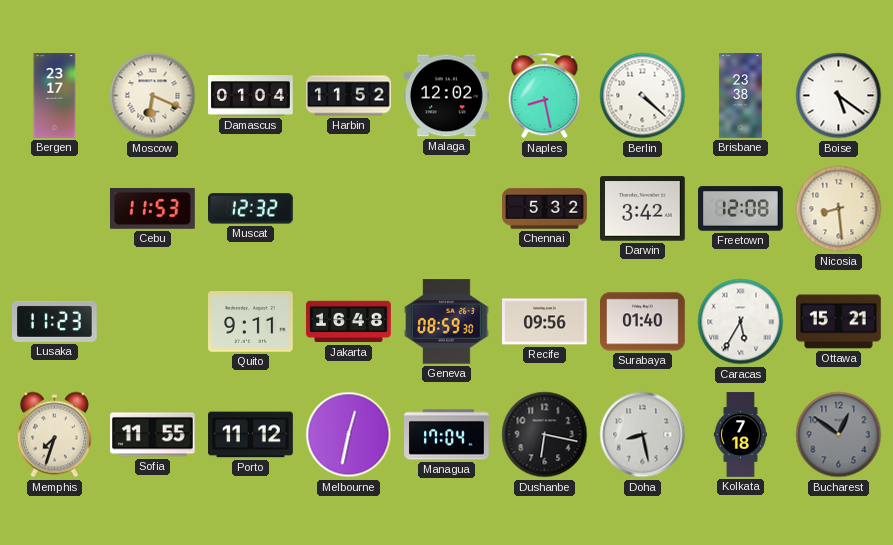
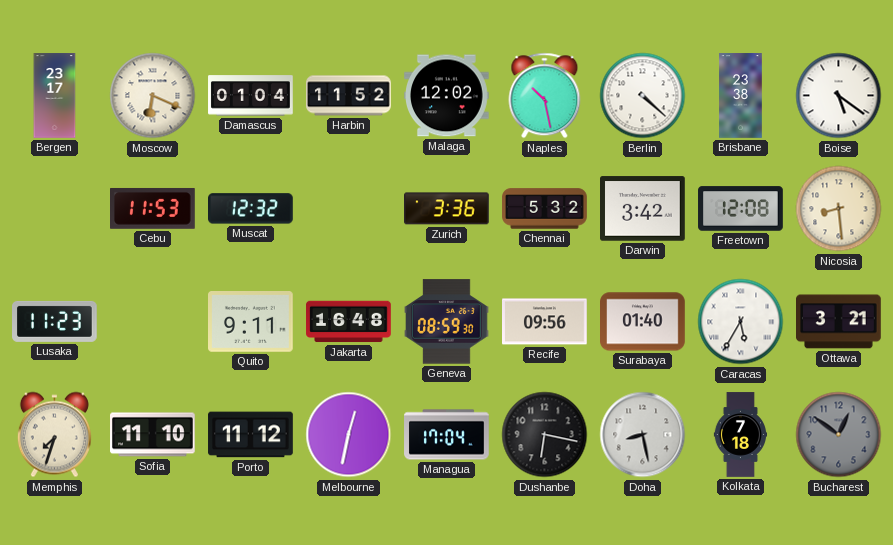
Naples: 8:28 -> 10:28
Zurich: none -> 3:36
Ottawa: 15:21 -> 3:21
Sofia: 11:55 -> 11:10
